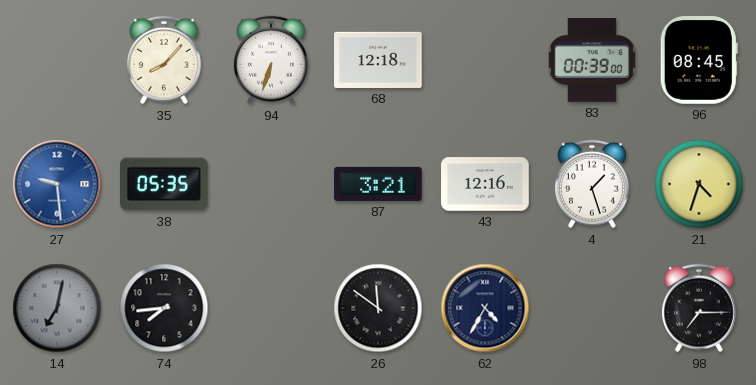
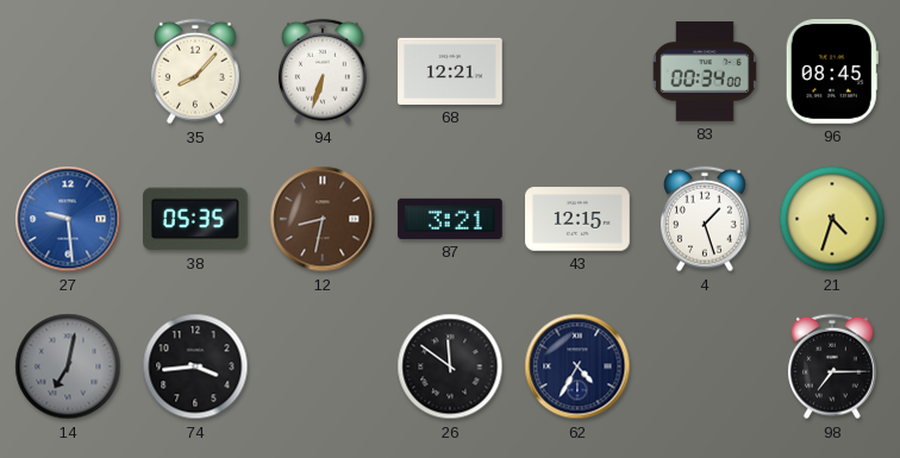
68: 12:18 -> 12:21
83: 00:39 -> 00:34
12: none -> 8:32
43: 12:16 -> 12:15
74: 7:44 -> 3:44
